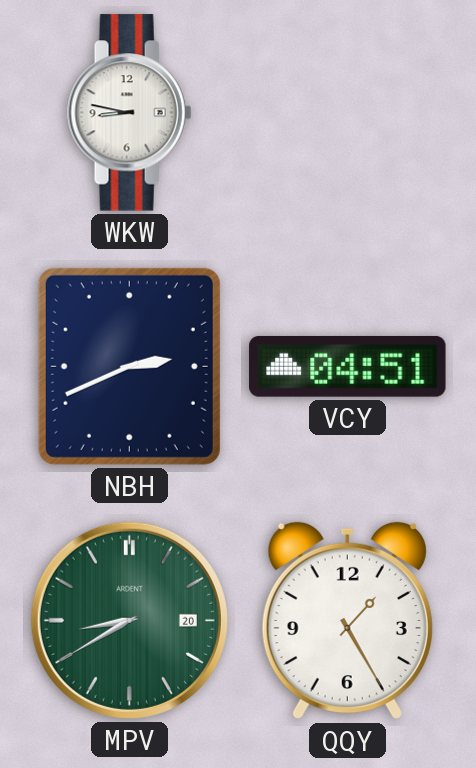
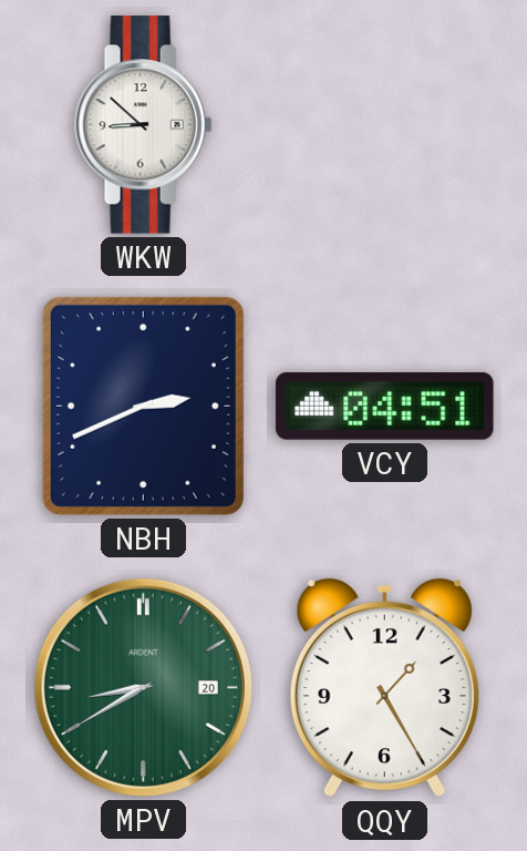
WKW: 8:47 -> 8:52
